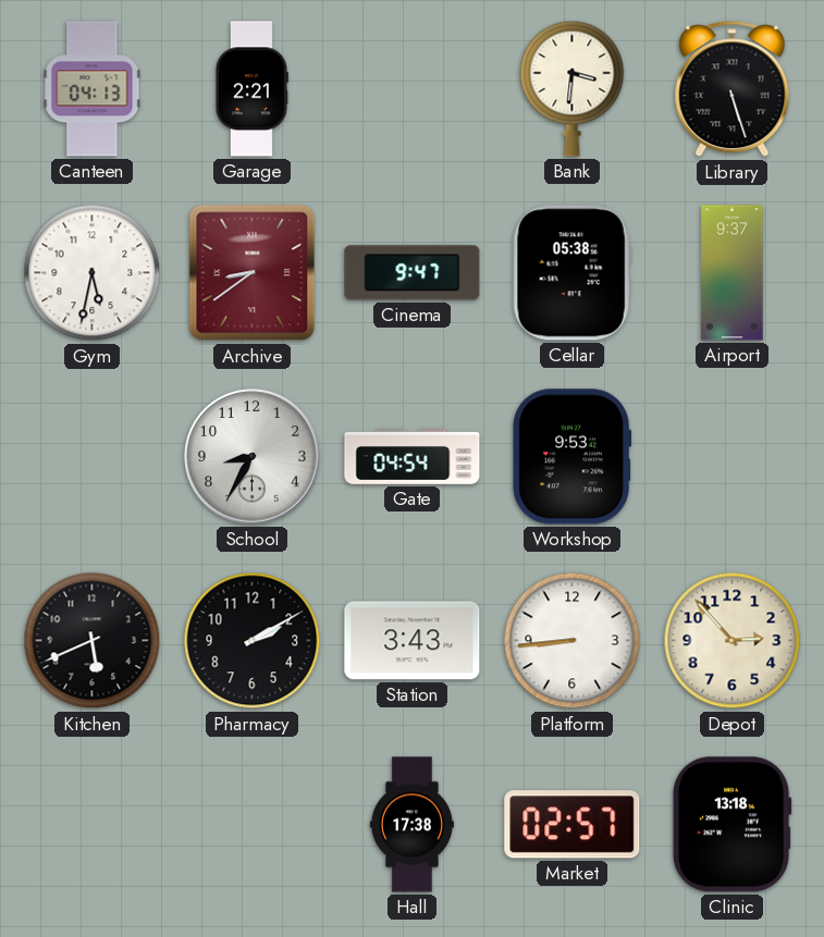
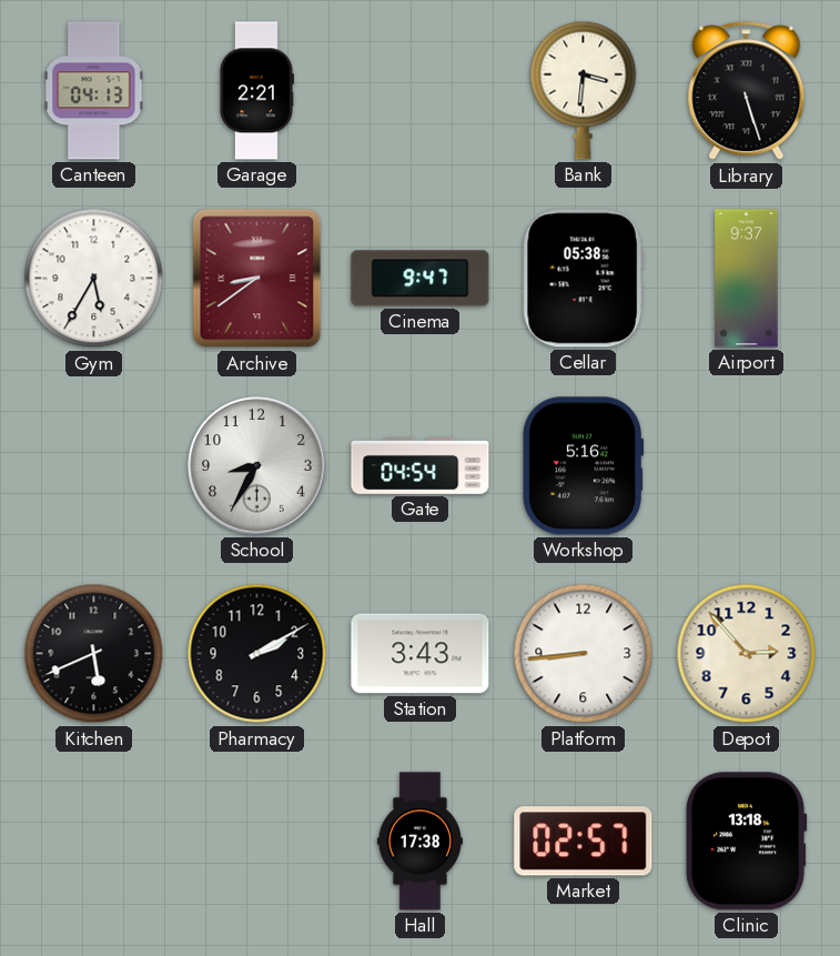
Gym: 5:32 -> 5:35
Workshop: 9:53 -> 5:16
